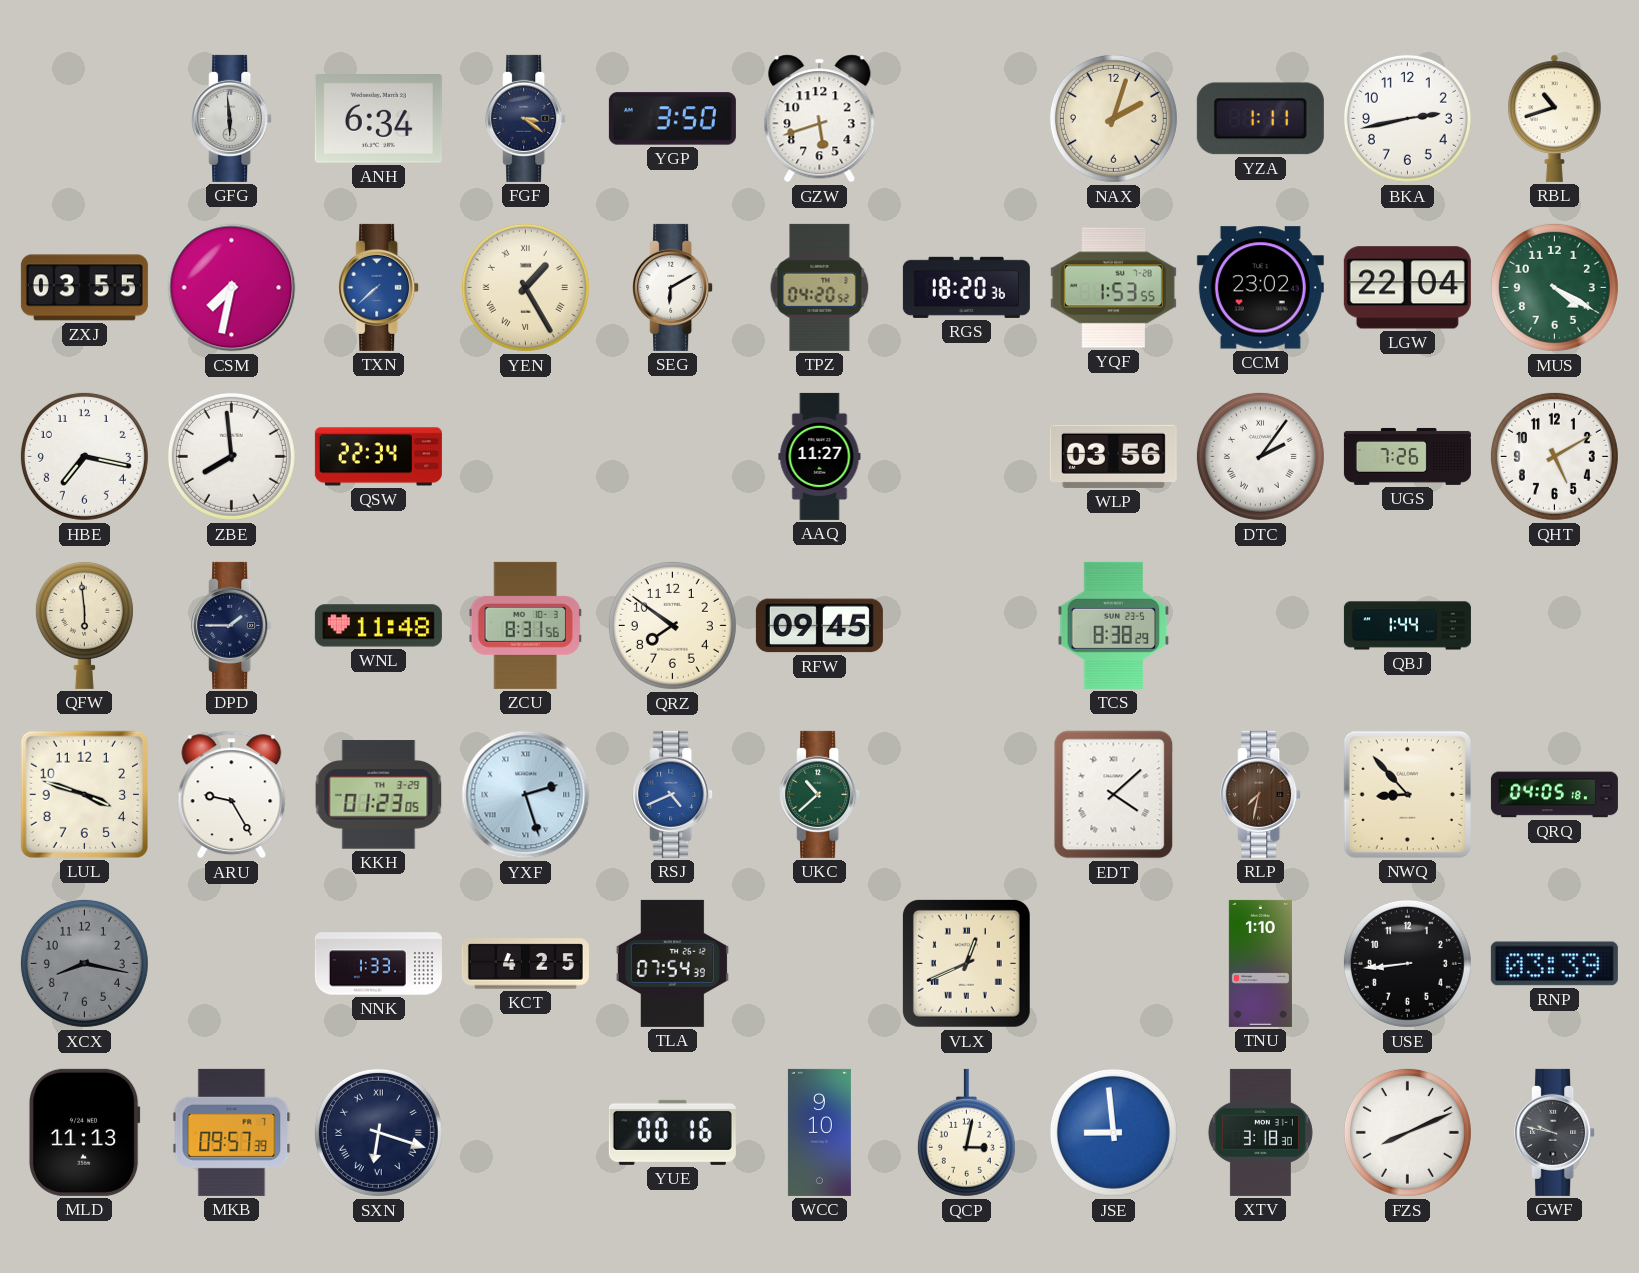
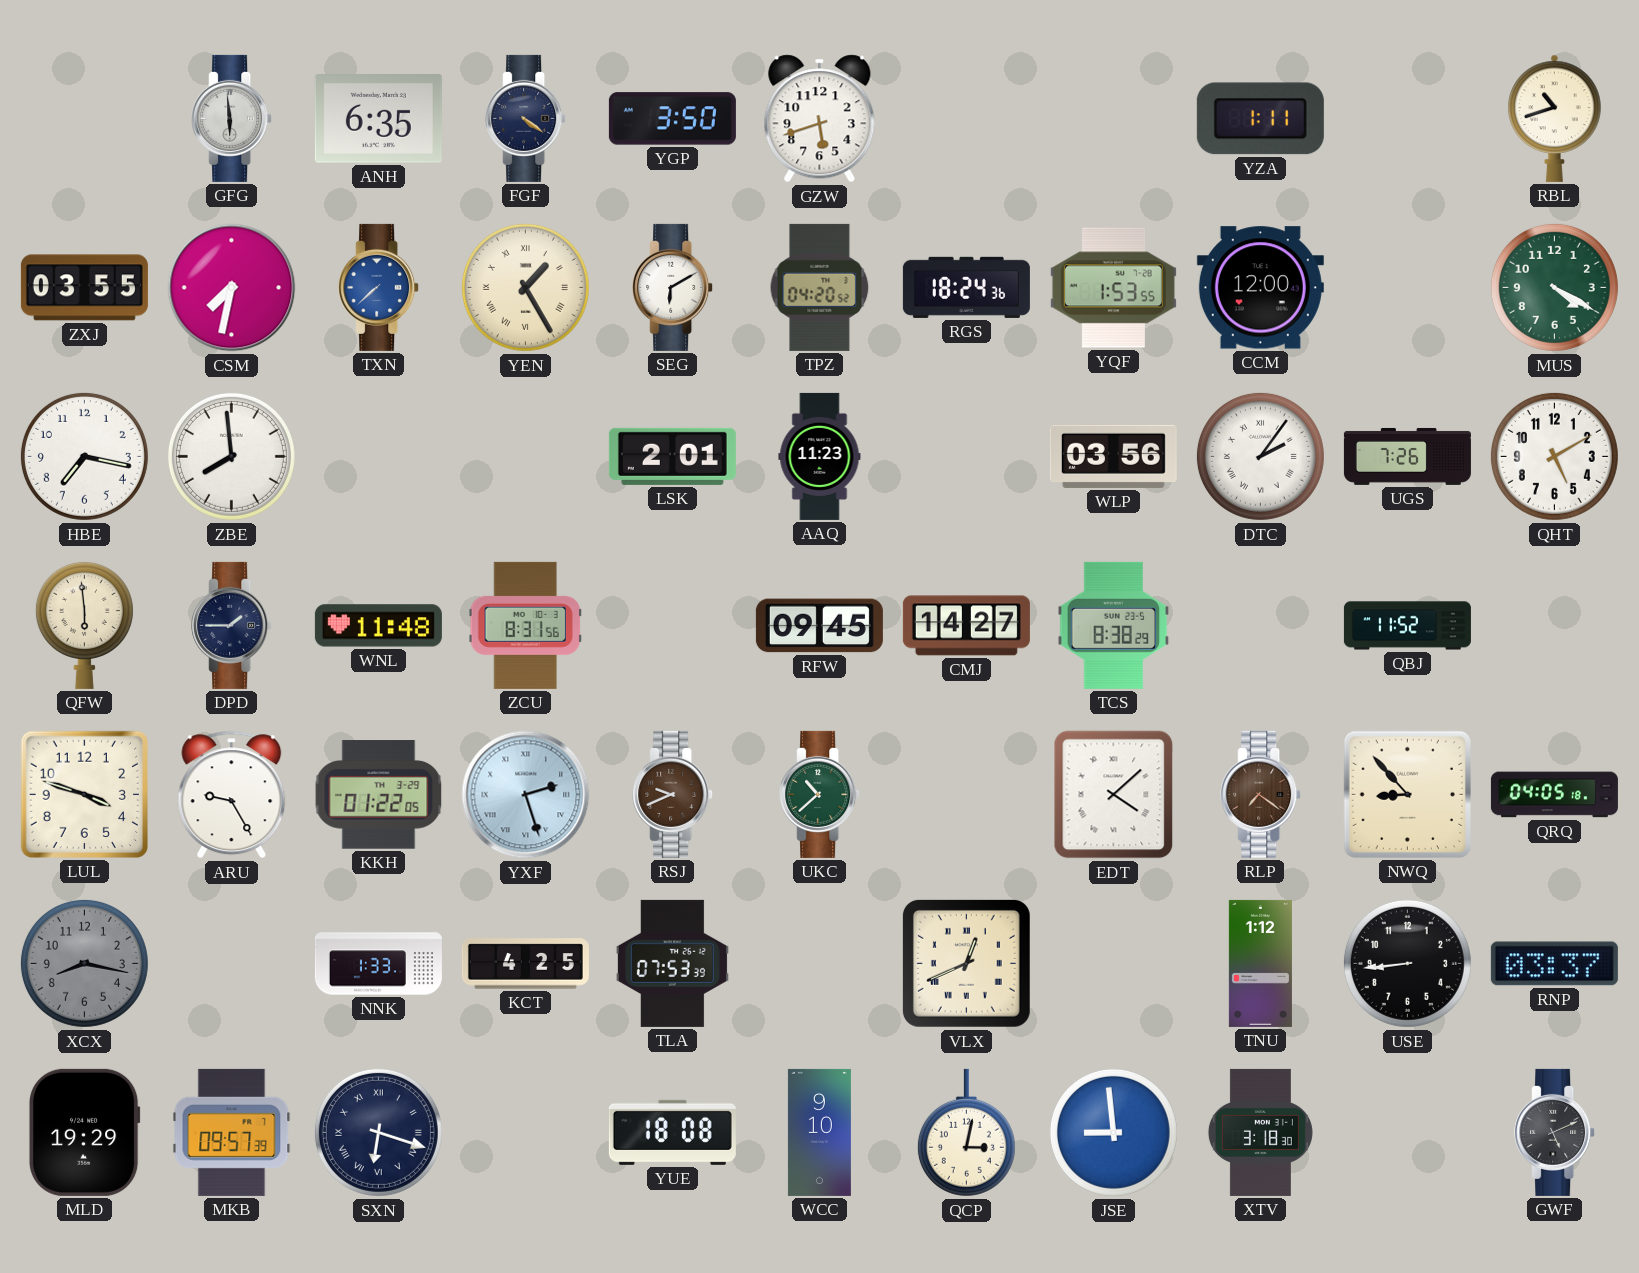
ANH: 6:34 -> 6:35
FGF: 3:21 -> 4:21
NAX: 2:03 -> none
BKA: 2:43 -> none
RGS: 18:20 -> 18:24
CCM: 23:02 -> 12:00
LGW: 22:04 -> none
QSW: 22:34 -> none
LSK: none -> 2:01
AAQ: 11:27 -> 11:23
QRZ: 7:51 -> none
CMJ: none -> 14:27
QBJ: 1:44 -> 11:52
KKH: 01:23 -> 01:22
RSJ: 4:41 -> 9:41
RSJ dial: blue -> brown
RLP: 7:32 -> 7:21
TLA: 07:54 -> 07:53
TNU: 1:10 -> 1:12
RNP: 03:39 -> 03:37
MLD: 11:13 -> 19:29
YUE: 00:16 -> 18:08
FZS: 8:11 -> none
GWF: 9:47 -> 5:11
